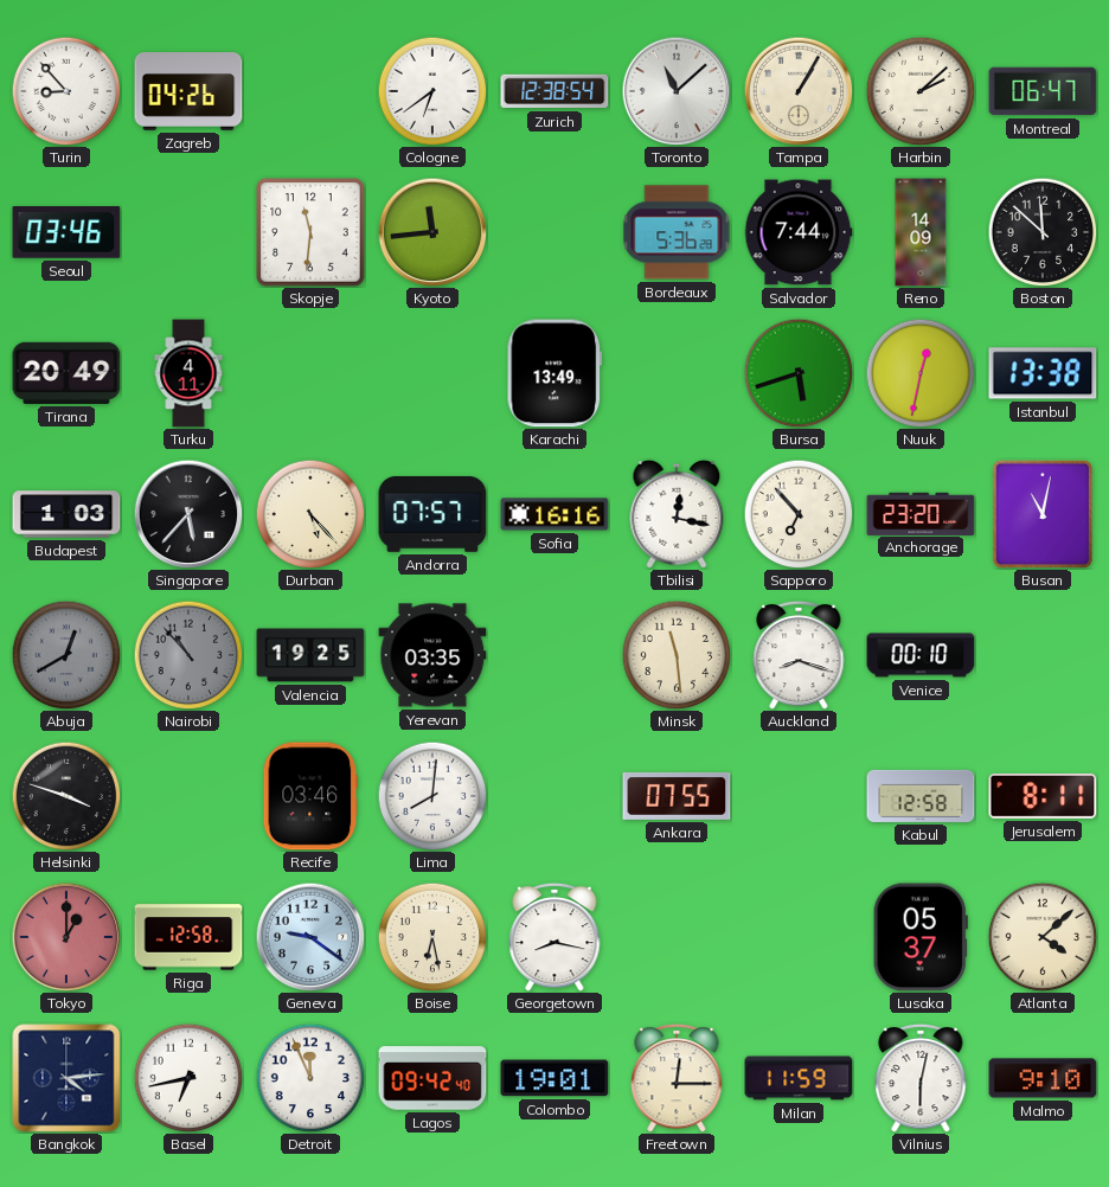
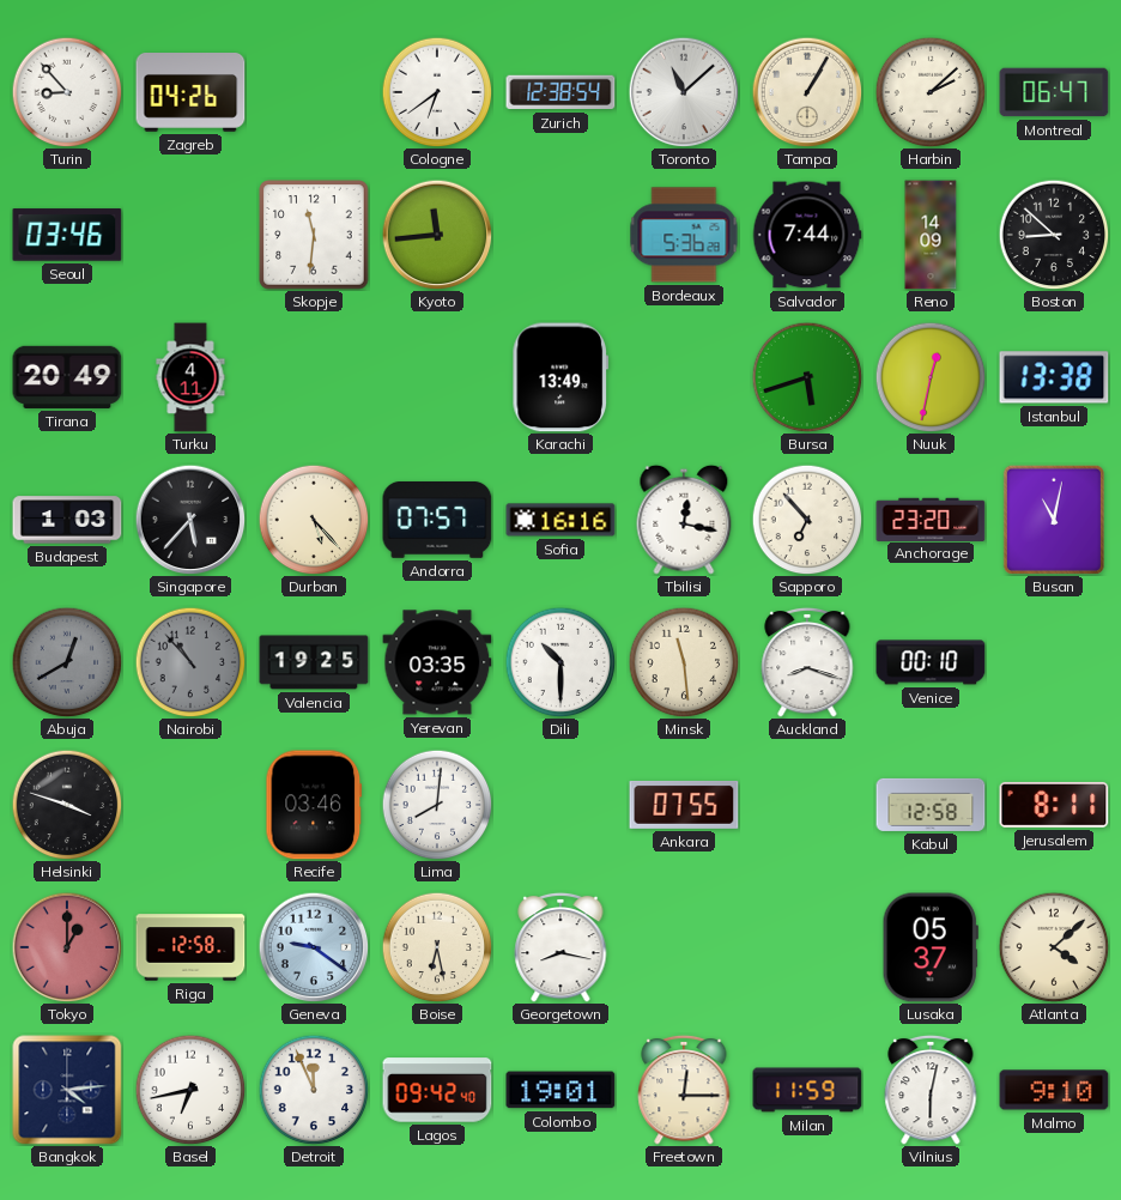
Boston: 11:52 -> 8:52
Dili: none -> 10:30
